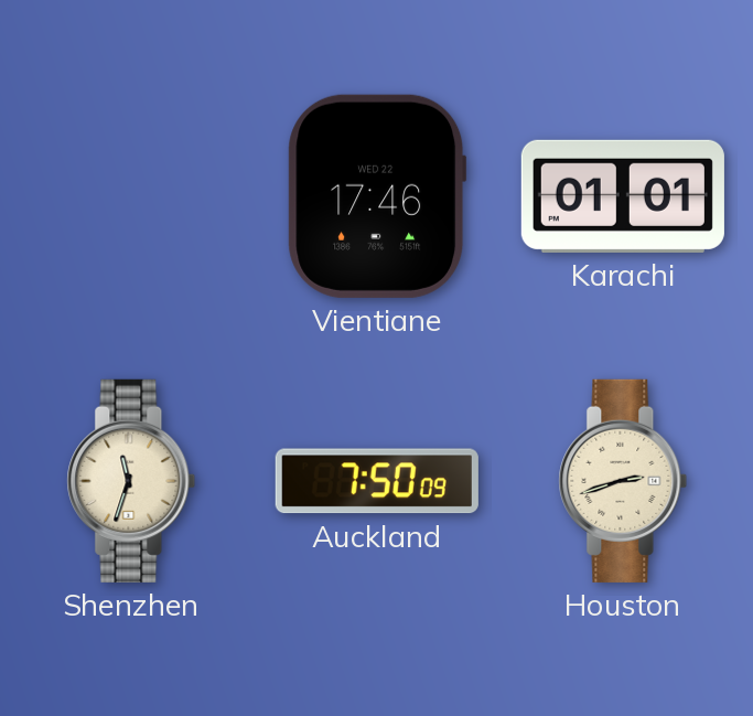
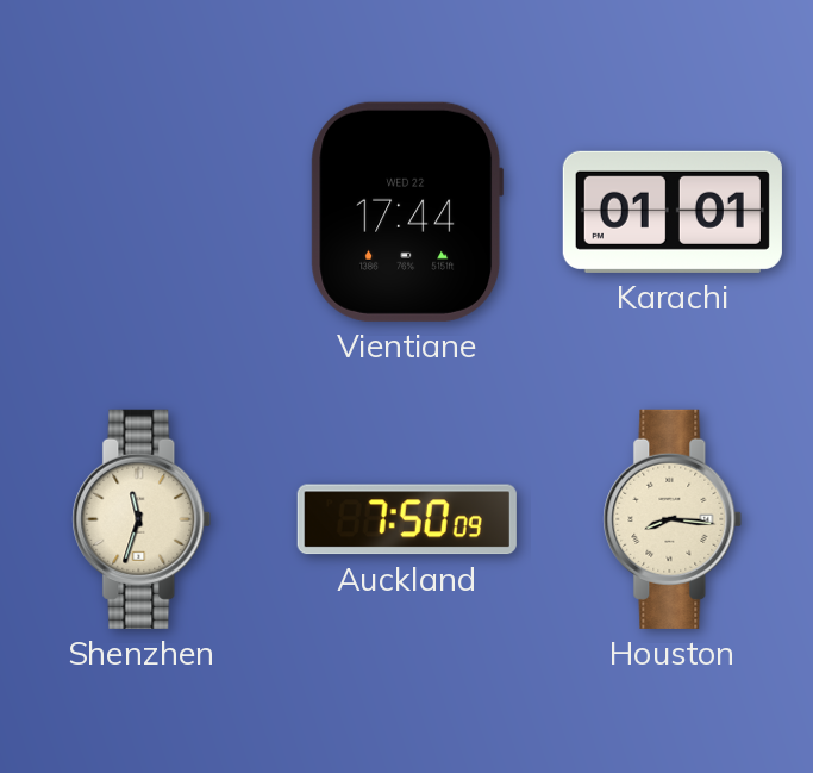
Vientiane: 17:46 -> 17:44
Houston: 2:42 -> 8:16
